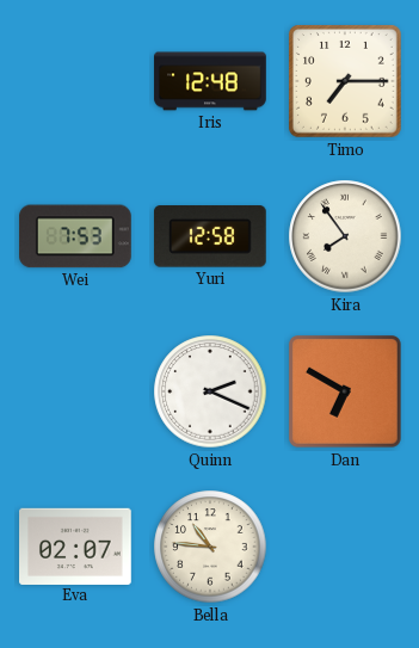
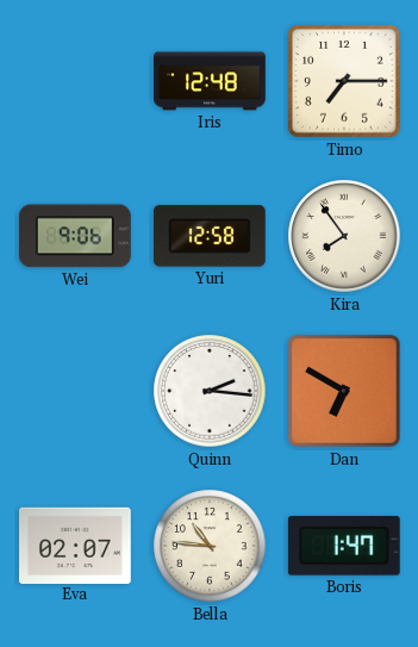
Wei: 7:53 -> 9:06
Quinn: 2:19 -> 2:16
Boris: none -> 1:47
